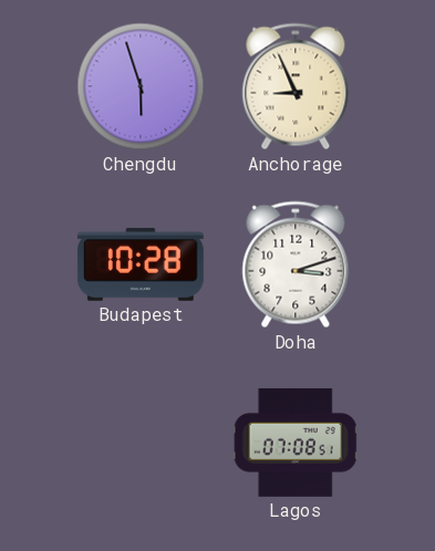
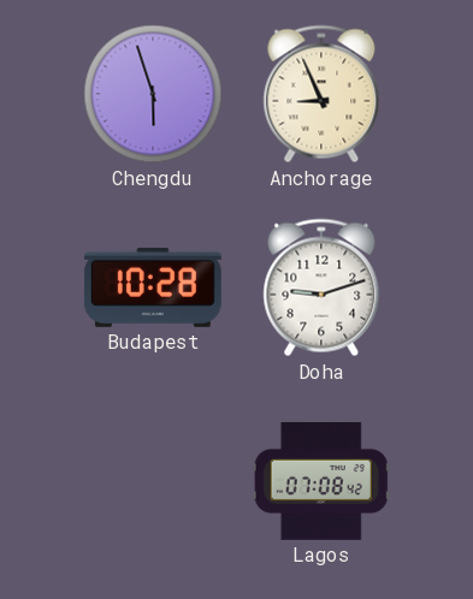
Doha: 3:12 -> 9:12
Lagos: 07:08:51 -> 07:08:42
